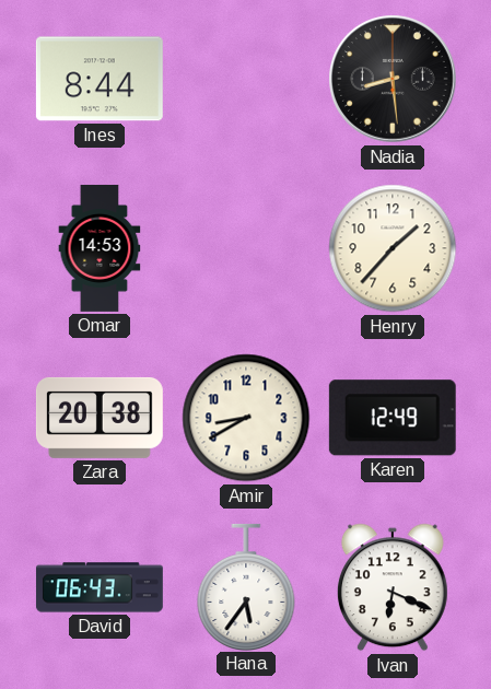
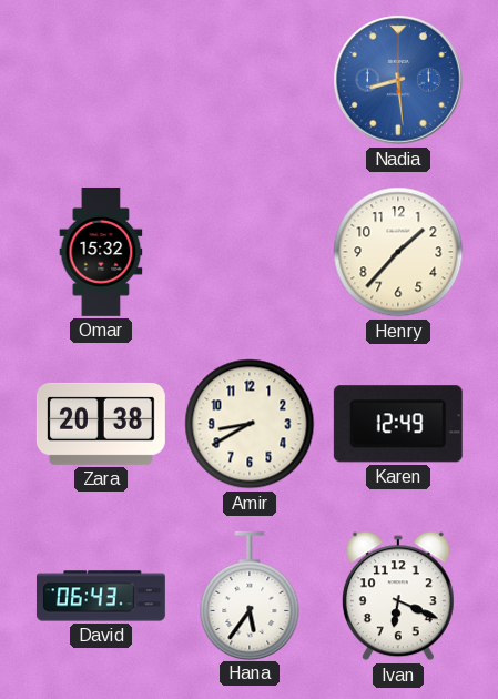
Ines: 8:44 -> none
Nadia dial: black -> blue
Omar: 14:53 -> 15:32
